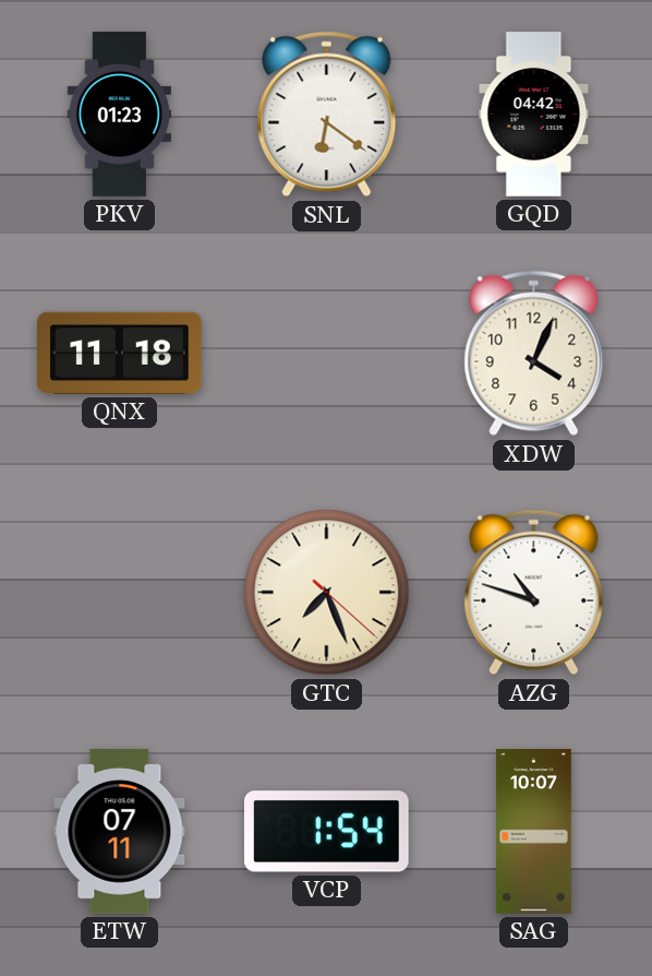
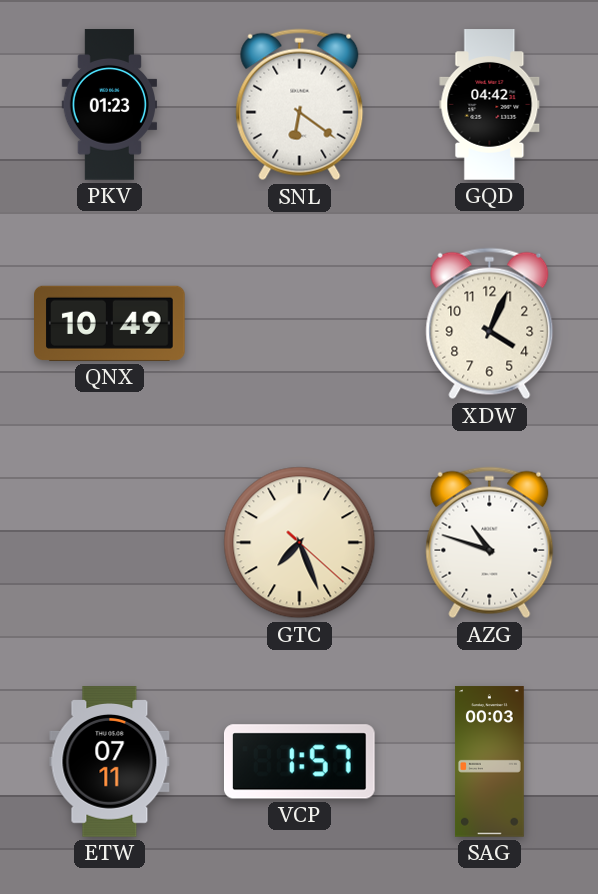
QNX: 11:18 -> 10:49
VCP: 1:54 -> 1:57
SAG: 10:07 -> 00:03
